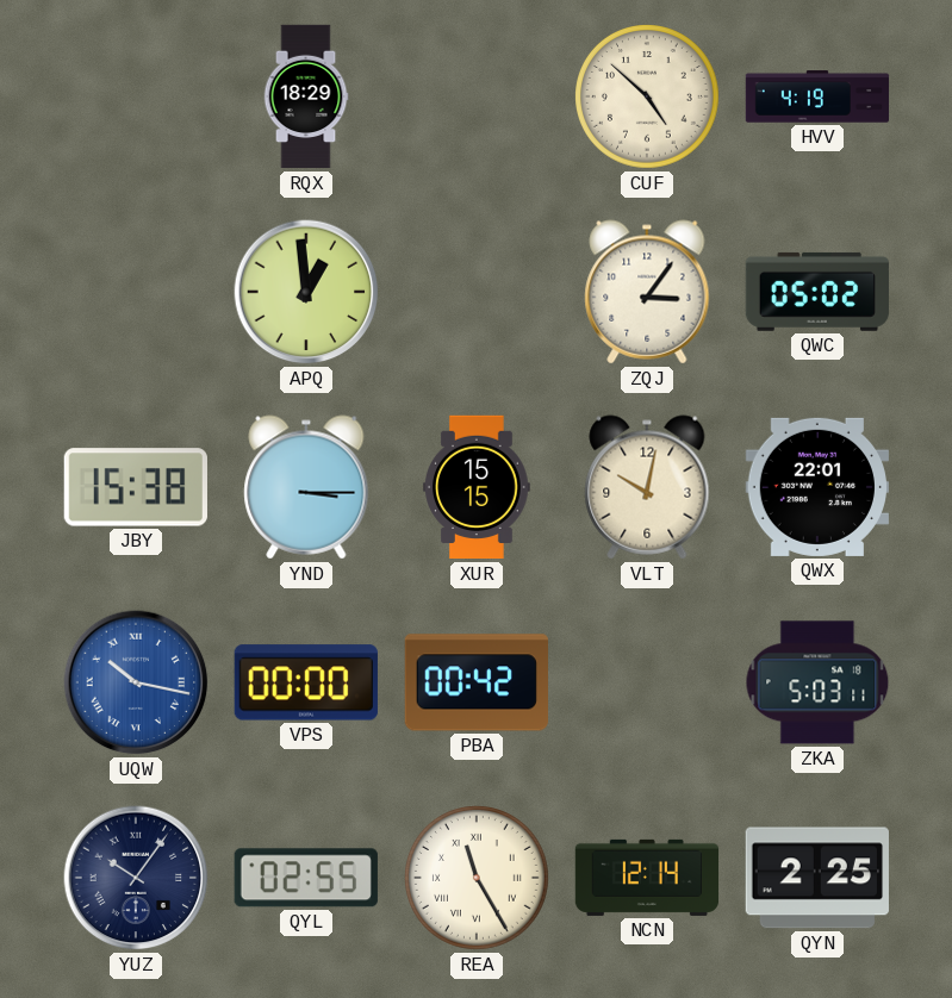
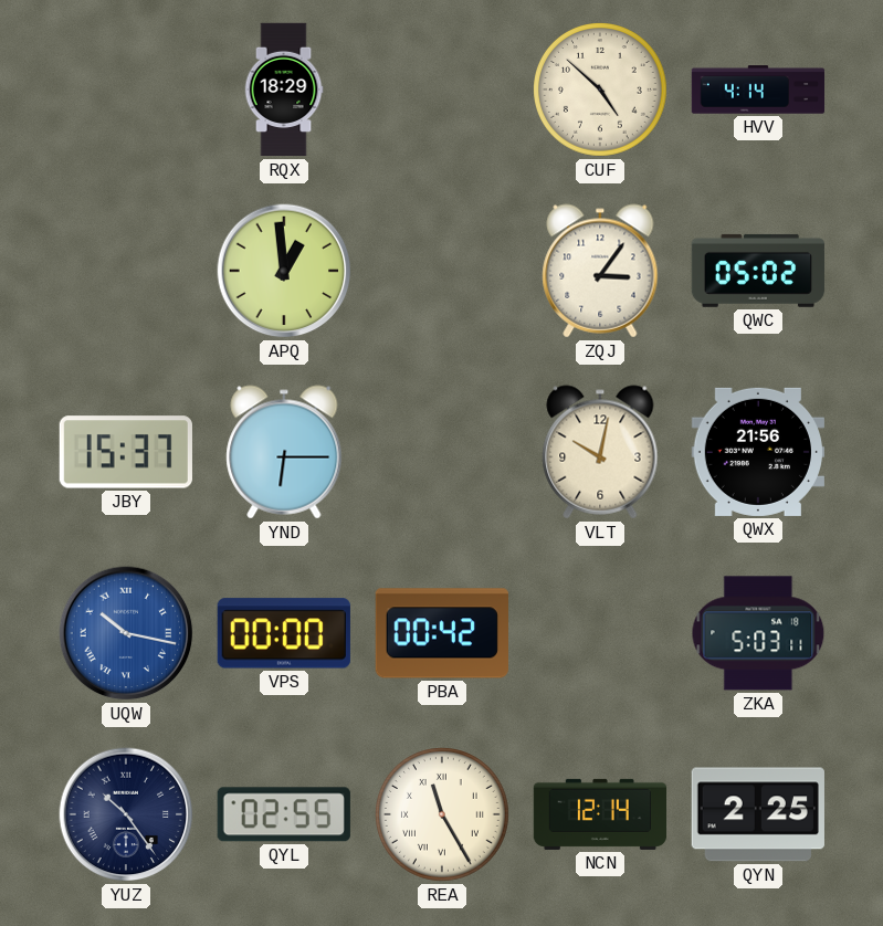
HVV: 4:19 -> 4:14
JBY: 15:38 -> 15:37
YND: 3:15 -> 6:15
XUR: 15:15 -> none
QWX: 22:01 -> 21:56
YUZ: 10:06 -> 10:24
